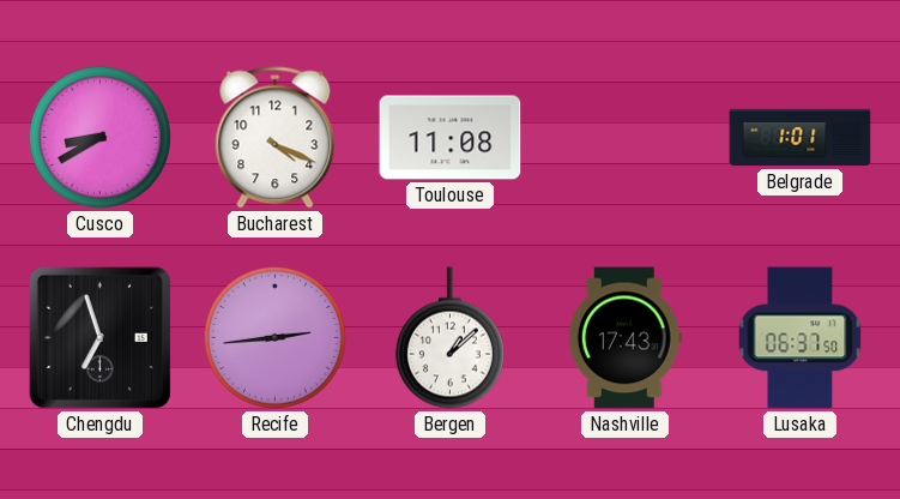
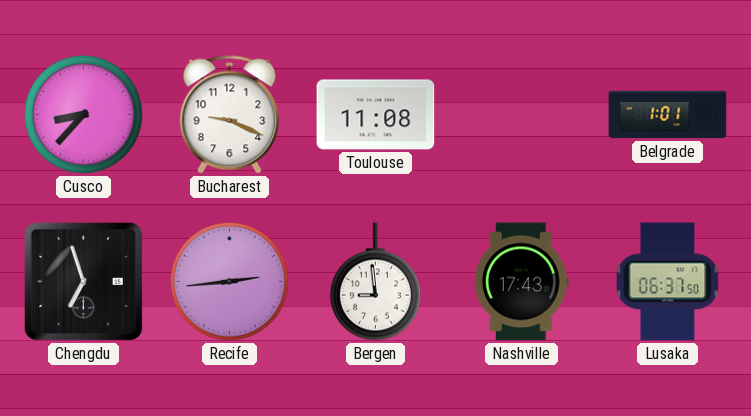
Cusco: 8:40 -> 8:37
Bucharest: 4:19 -> 9:19
Bergen: 1:08 -> 8:59
